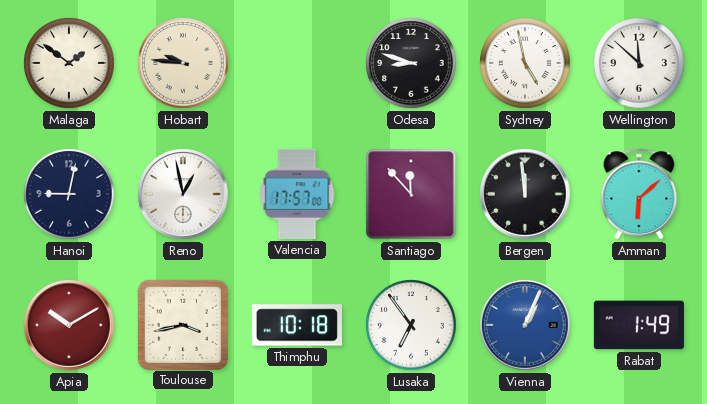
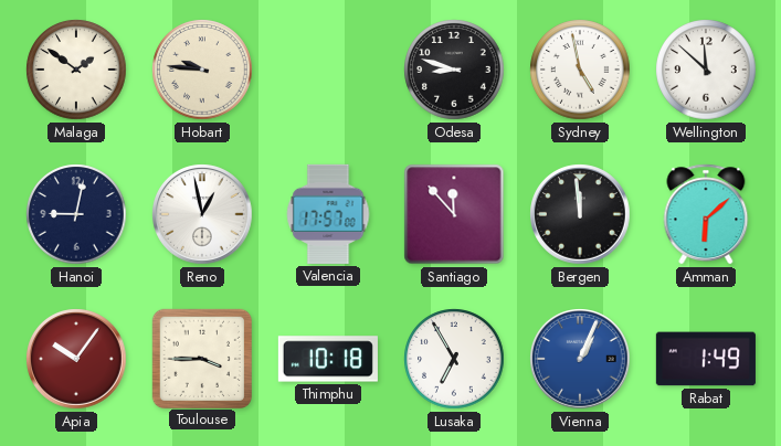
Apia: 10:10 -> 10:06
Toulouse: 3:43 -> 3:45
Lusaka: 6:54 -> 6:55
